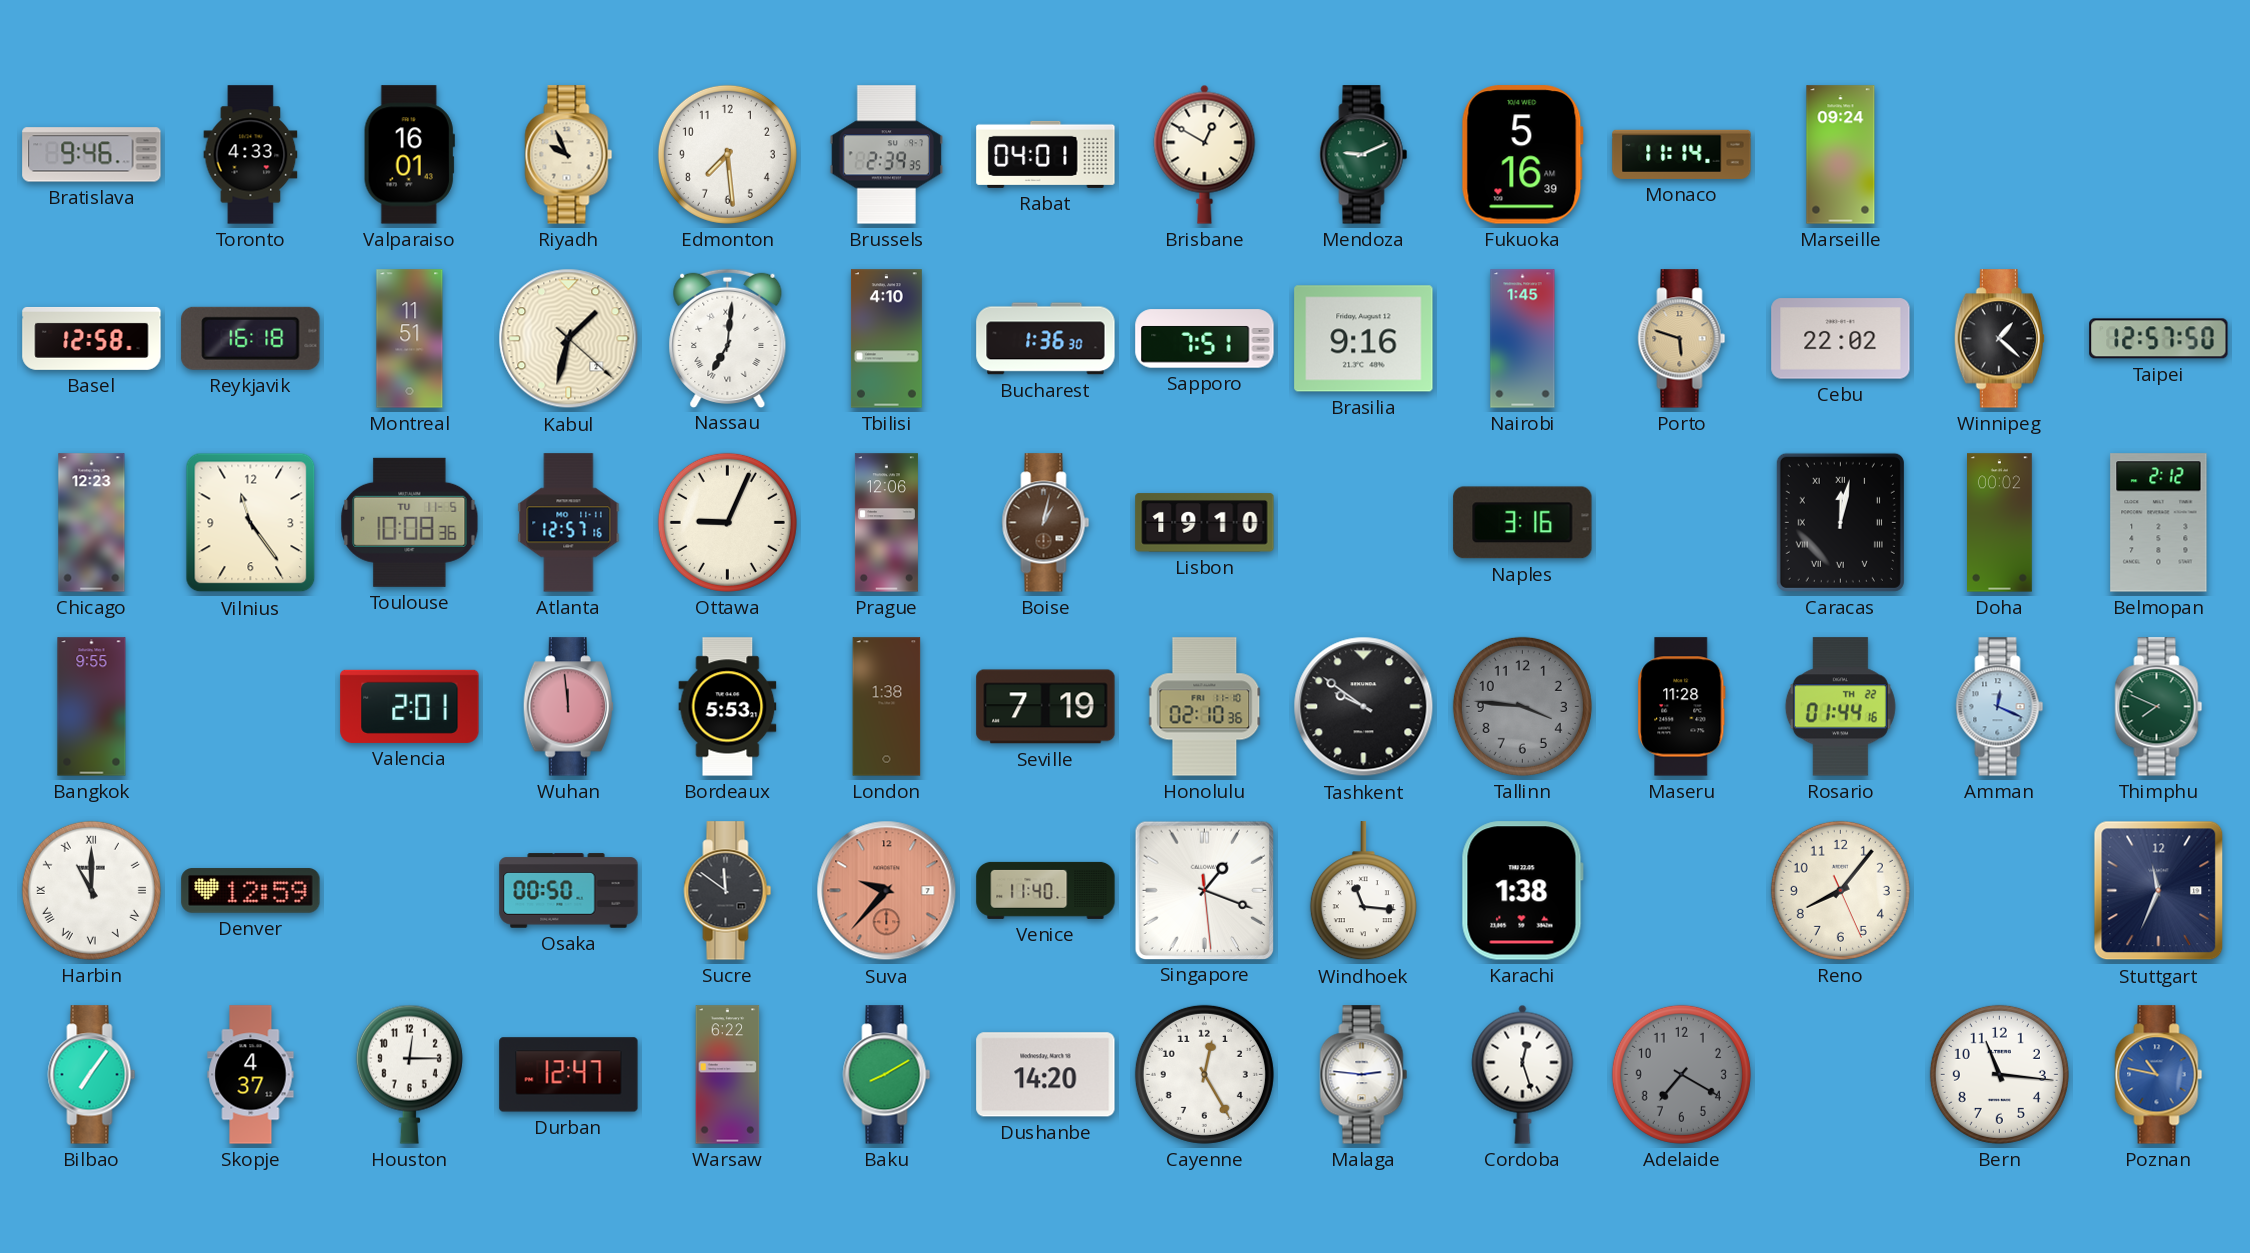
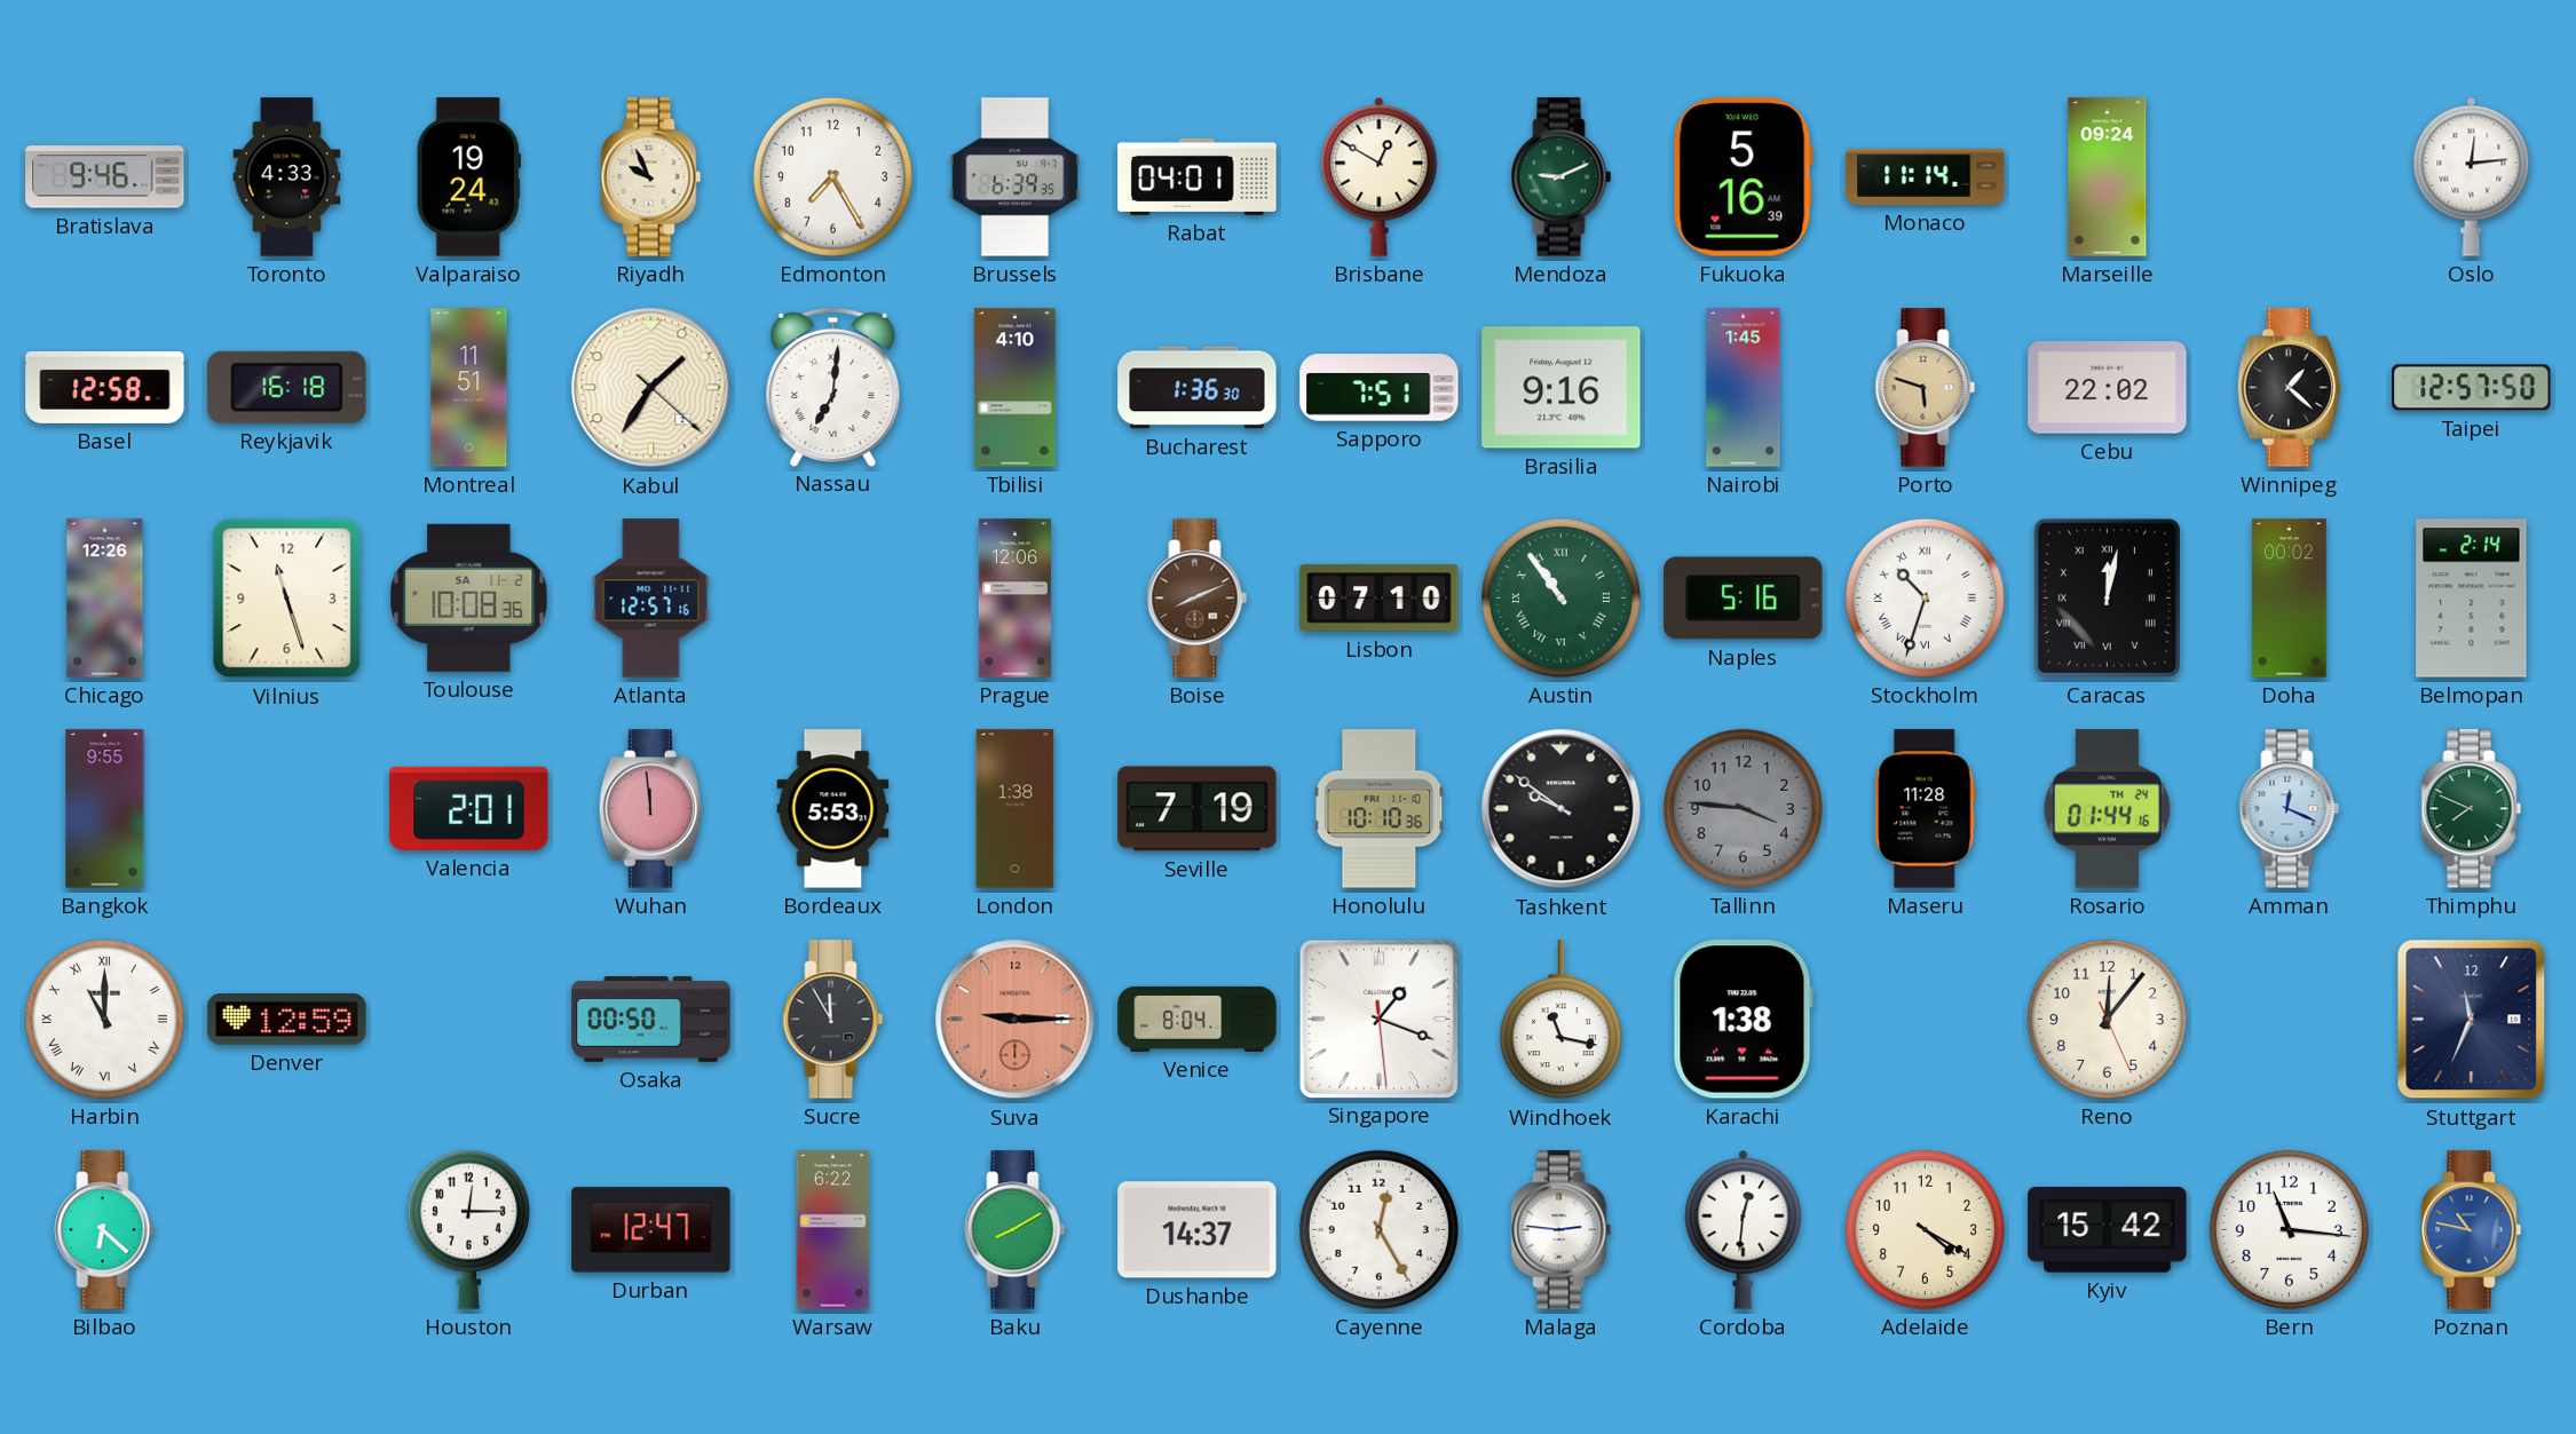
Valparaiso: 16:01 -> 19:24
Edmonton: 7:29 -> 7:25
Brussels: 2:39 -> 6:39
Oslo: none -> 12:14
Kabul: 1:32 -> 1:35
Chicago: 12:23 -> 12:26
Vilnius: 11:24 -> 11:27
Toulouse date: TU 11-5 -> SA 11-2
Ottawa: 9:04 -> none
Boise: 1:02 -> 8:11
Lisbon: 19:10 -> 07:10
Austin: none -> 10:54
Naples: 3:16 -> 5:16
Stockholm: none -> 10:33
Belmopan: 2:12 -> 2:14
Honolulu: 02:10 -> 10:10
Rosario date: TH 22 -> TH 24
Sucre: 11:51 -> 11:55
Suva: 9:37 -> 9:15
Venice: 11:40 -> 8:04
Windhoek: 11:16 -> 11:17
Reno: 8:06 -> 12:06
Bilbao: 7:06 -> 6:22
Skopje: 4:37 -> none
Dushanbe: 14:20 -> 14:37
Cordoba: 12:27 -> 12:31
Adelaide: 7:20 -> 4:20
Adelaide dial: grey -> cream
Kyiv: none -> 15:42
